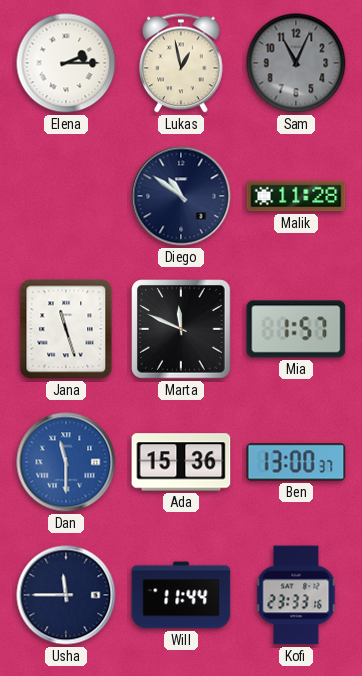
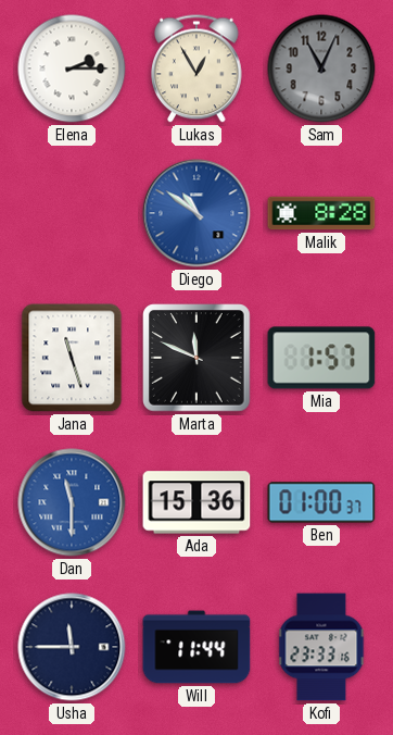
Lukas: 12:58 -> 12:55
Diego dial: navy -> blue
Malik: 11:28 -> 8:28
Ben: 13:00 -> 01:00
